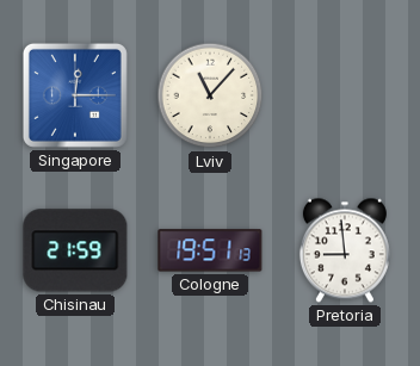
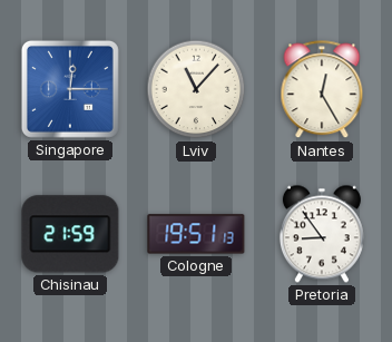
Nantes: none -> 12:25
Pretoria: 8:59 -> 8:54
